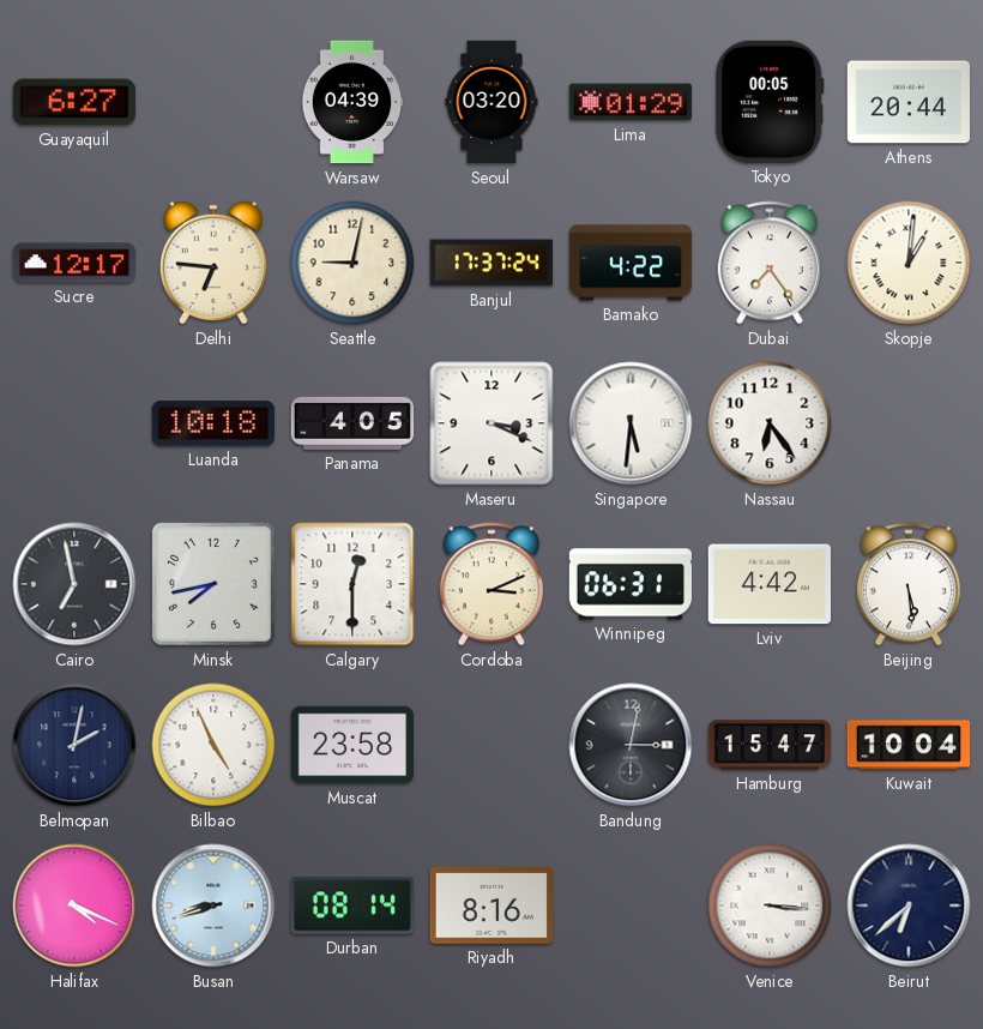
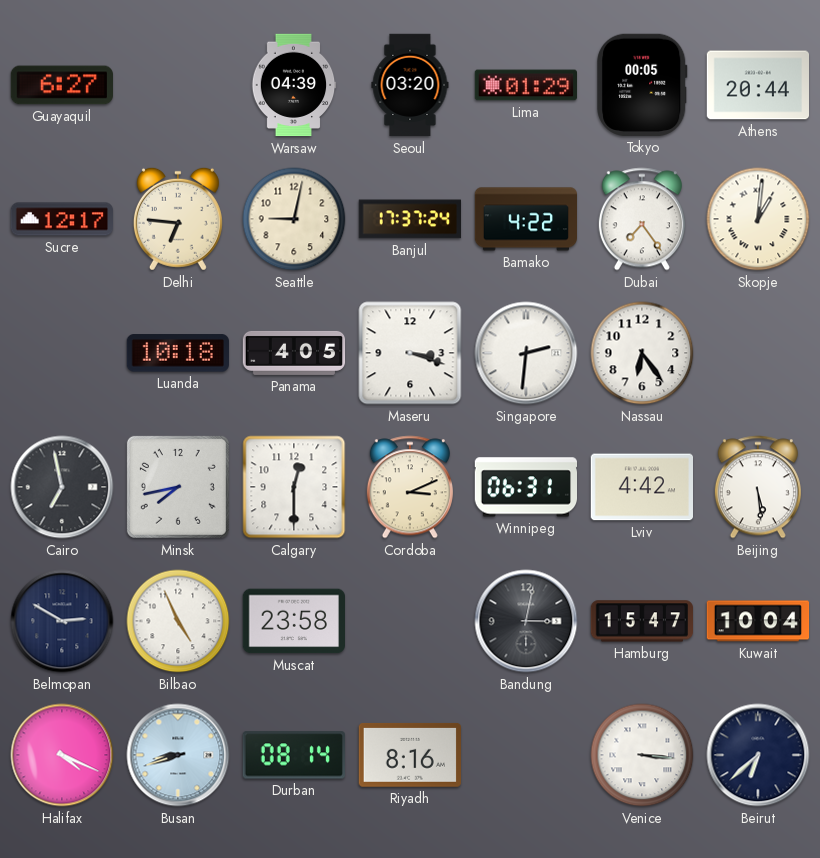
Maseru: 3:19 -> 3:18
Singapore: 5:31 -> 2:31
Belmopan: 2:02 -> 2:50
